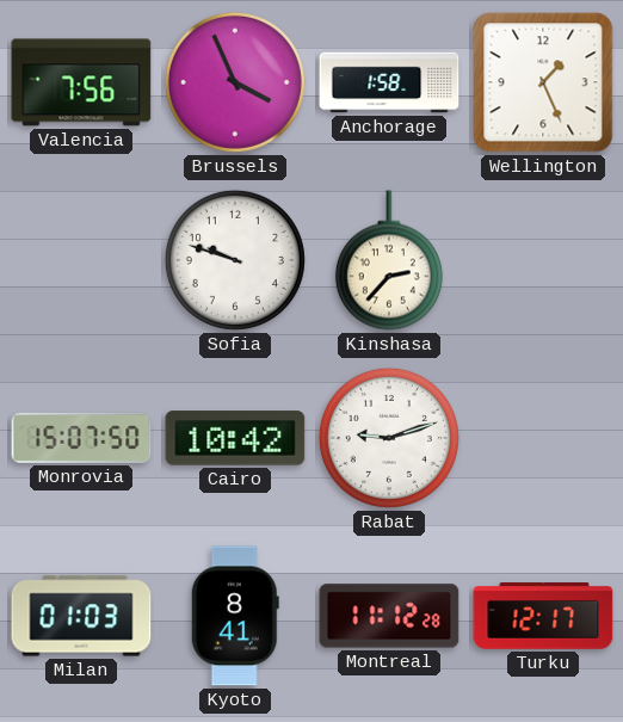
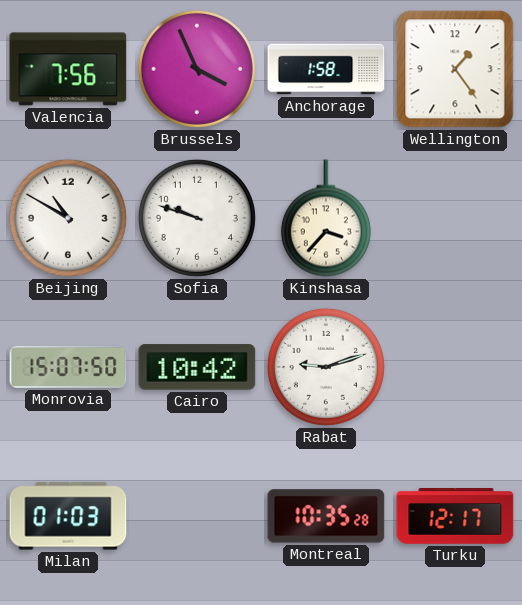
Wellington: 1:26 -> 1:24
Beijing: none -> 10:50
Kinshasa: 2:37 -> 3:37
Kyoto: 8:41 -> none
Montreal: 11:12 -> 10:35
